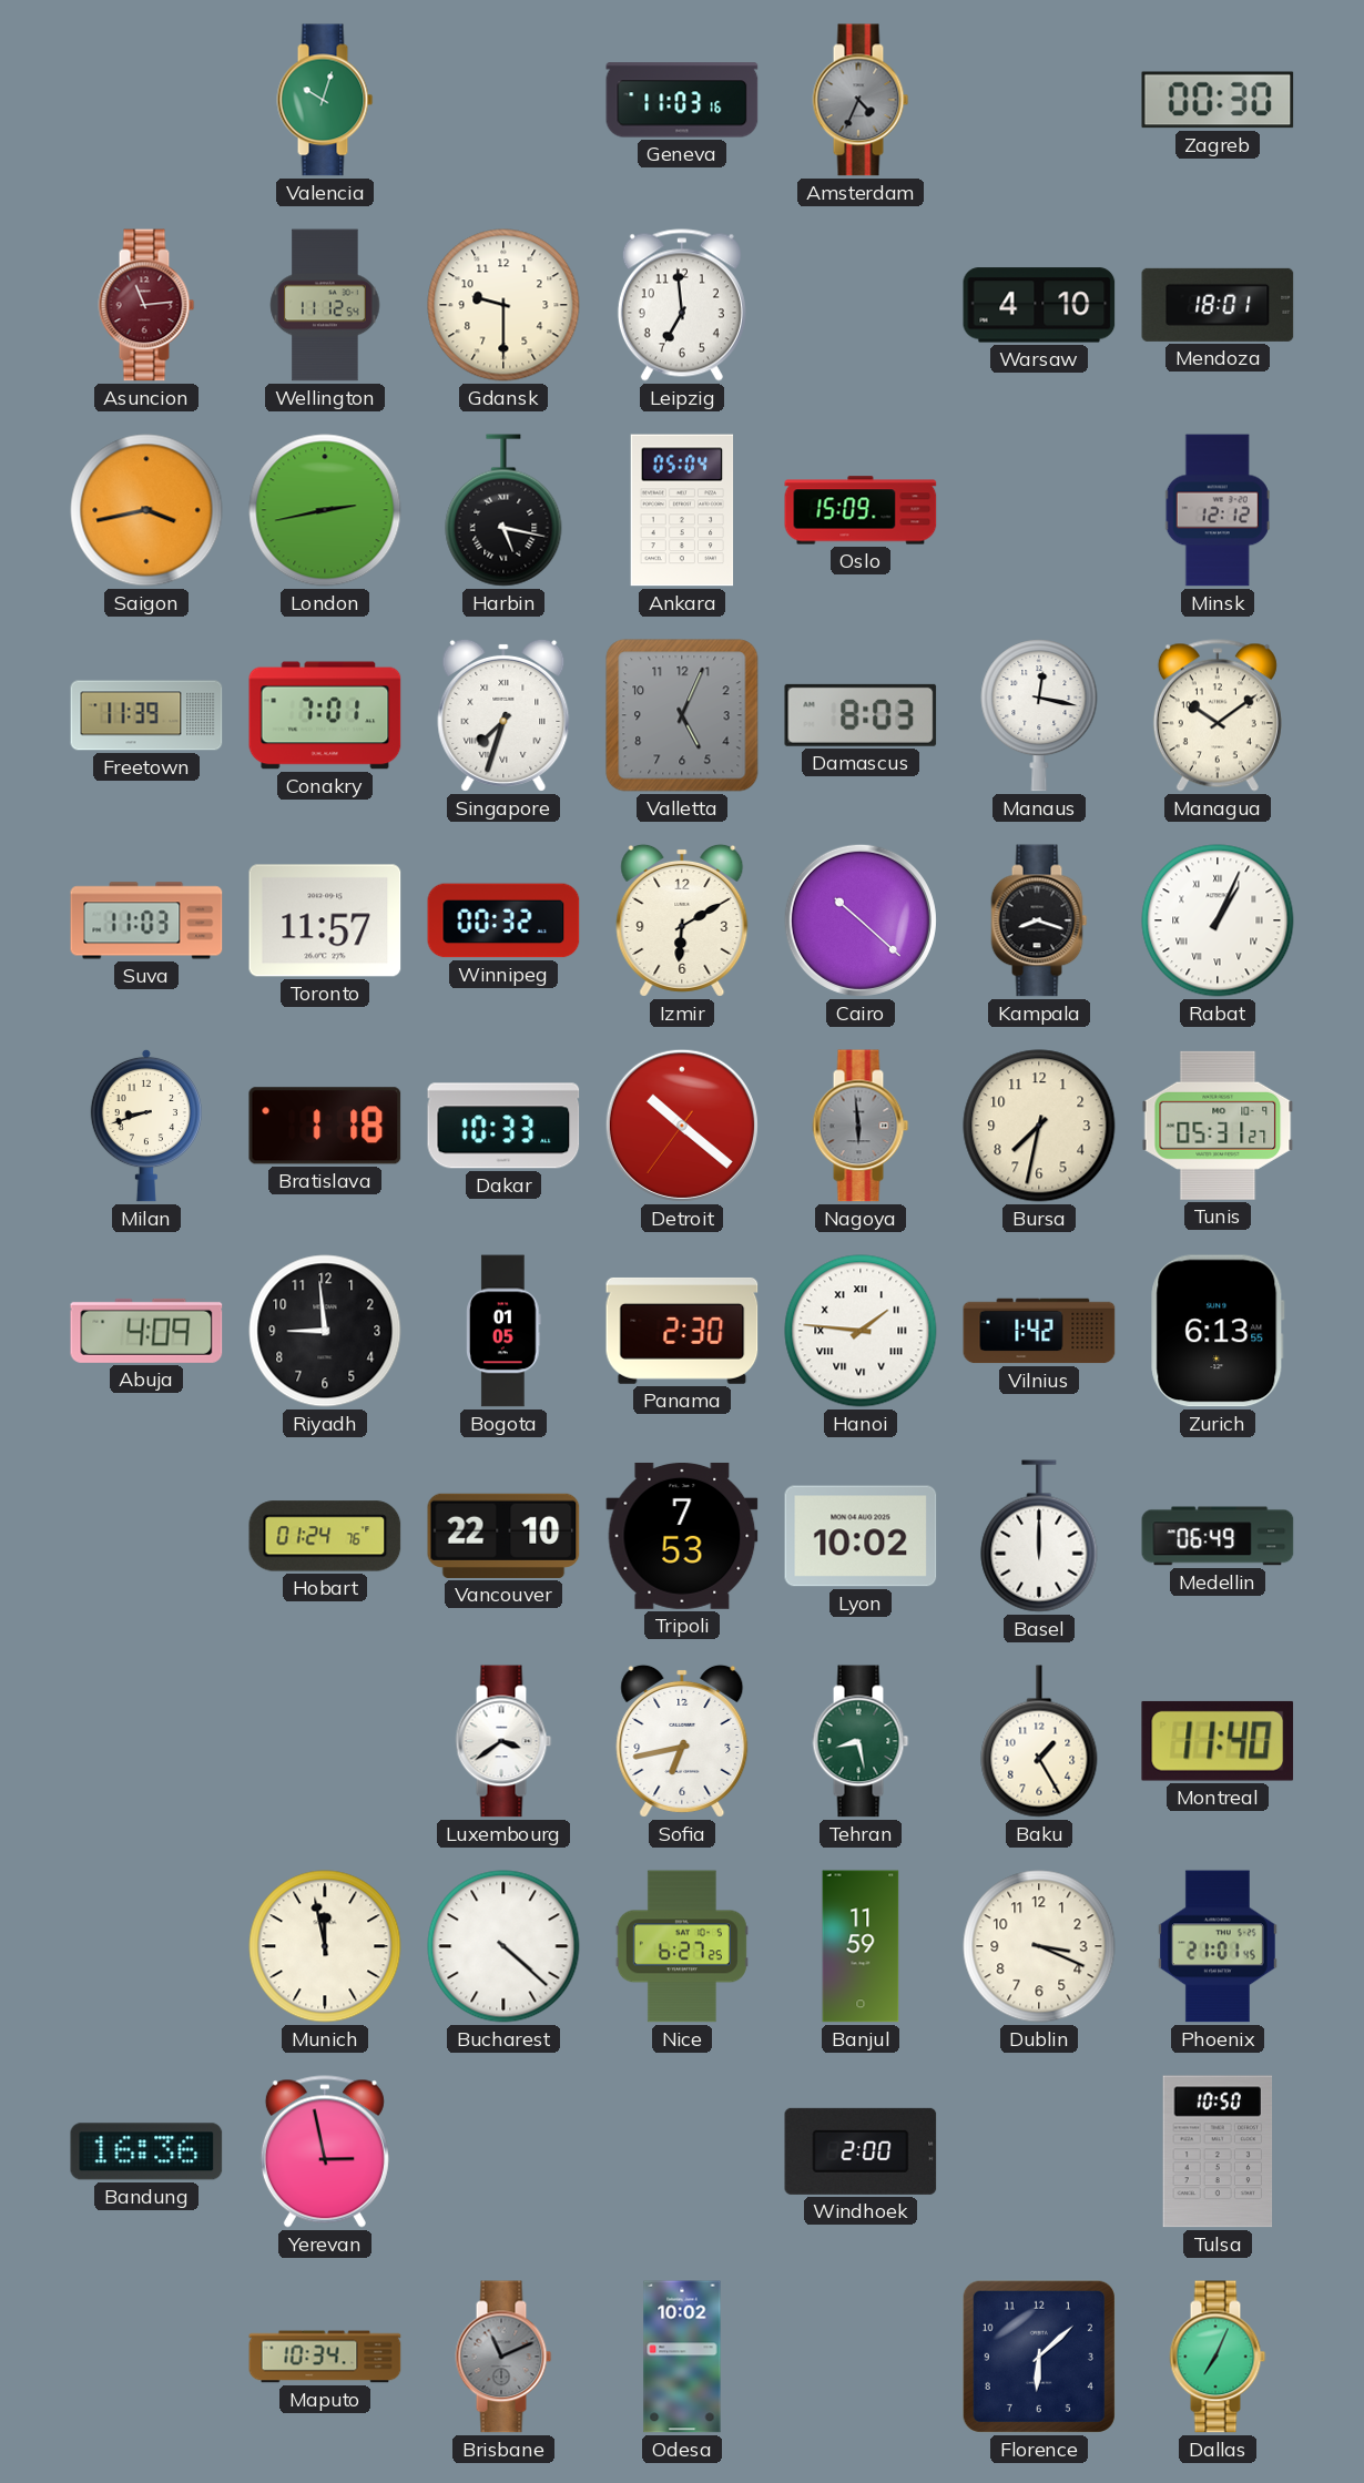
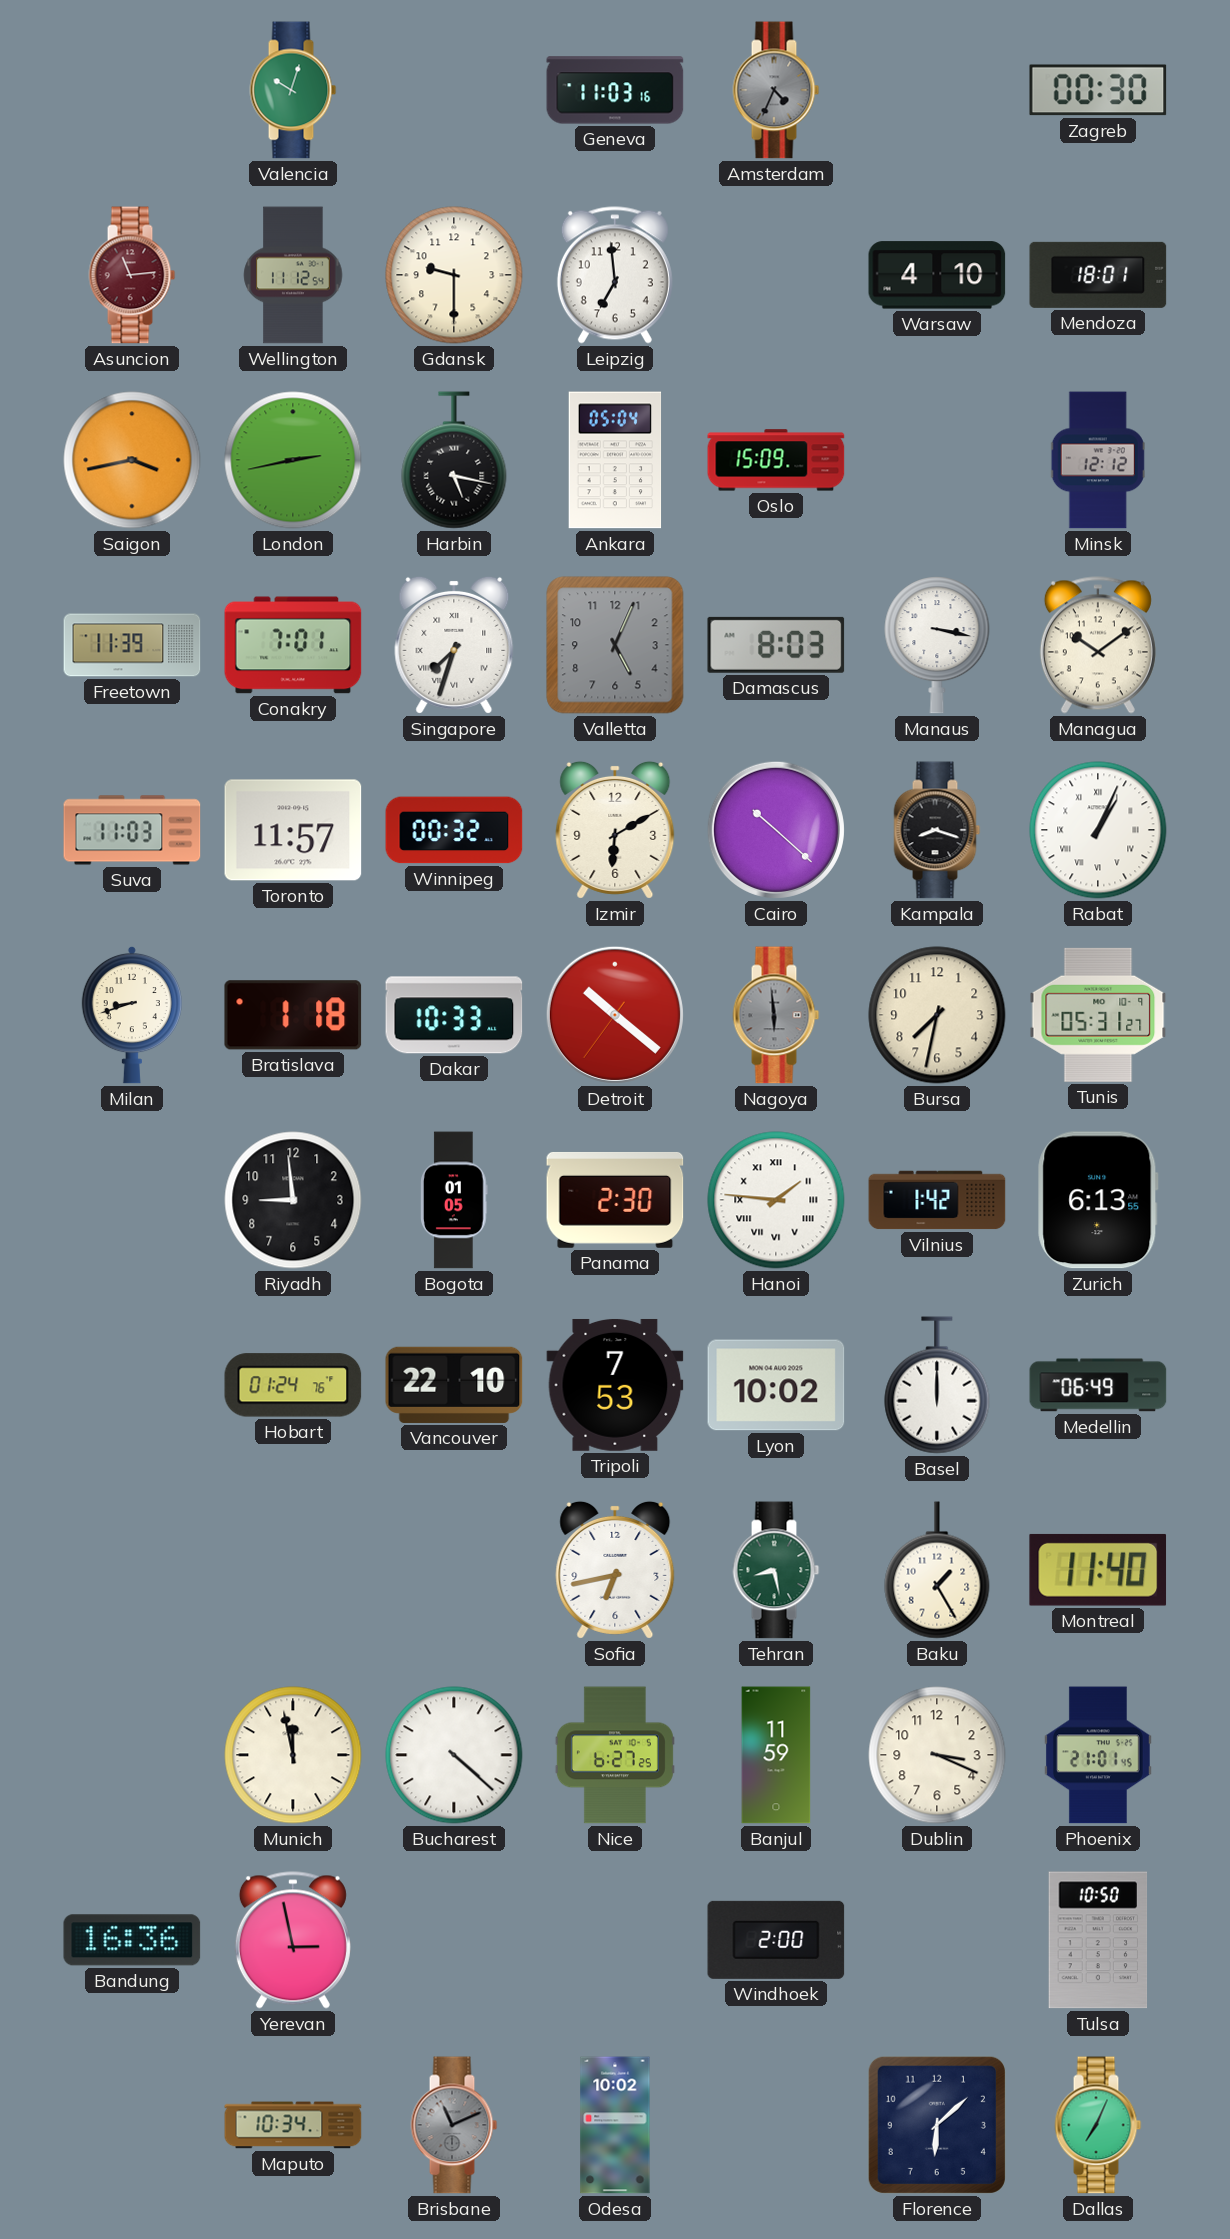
Manaus: 12:17 -> 3:17
Abuja: 4:09 -> none
Luxembourg: 3:39 -> none
